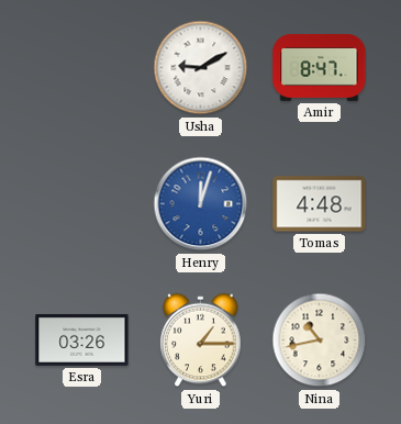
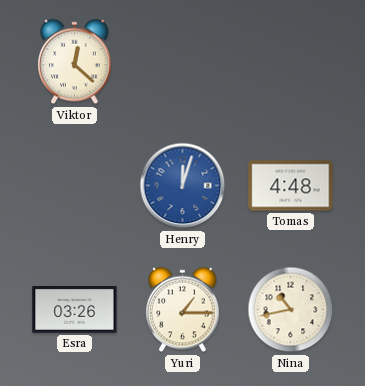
Viktor: none -> 12:22
Usha: 9:10 -> none
Amir: 8:47 -> none
